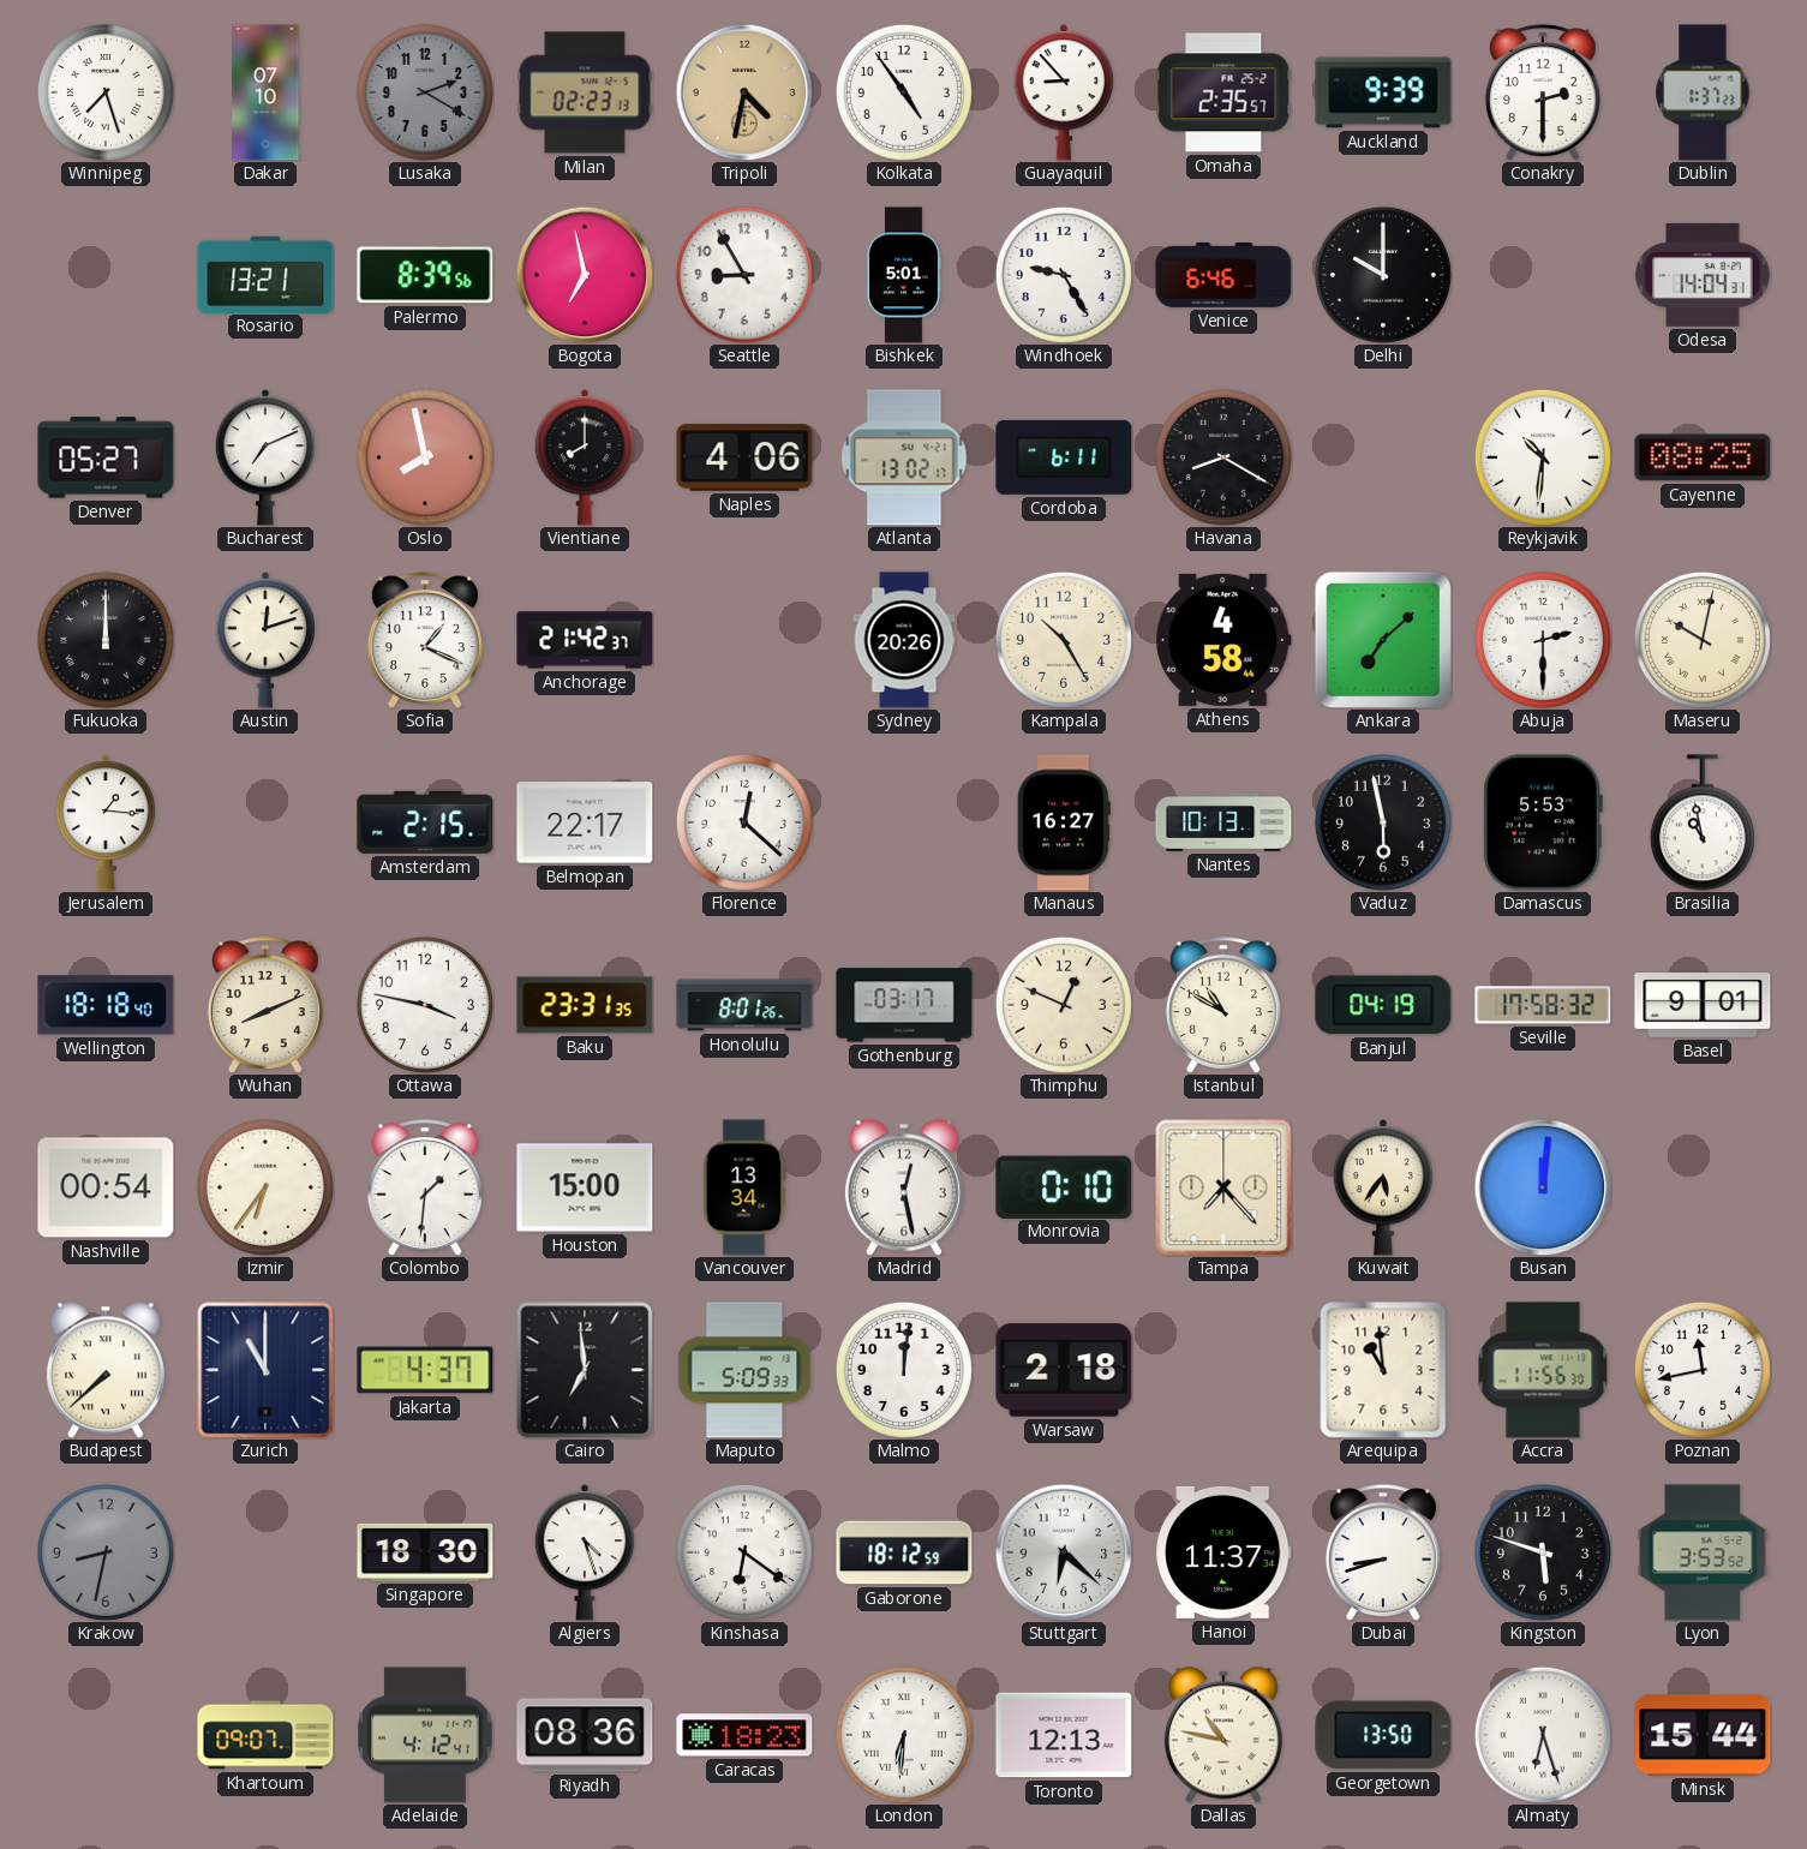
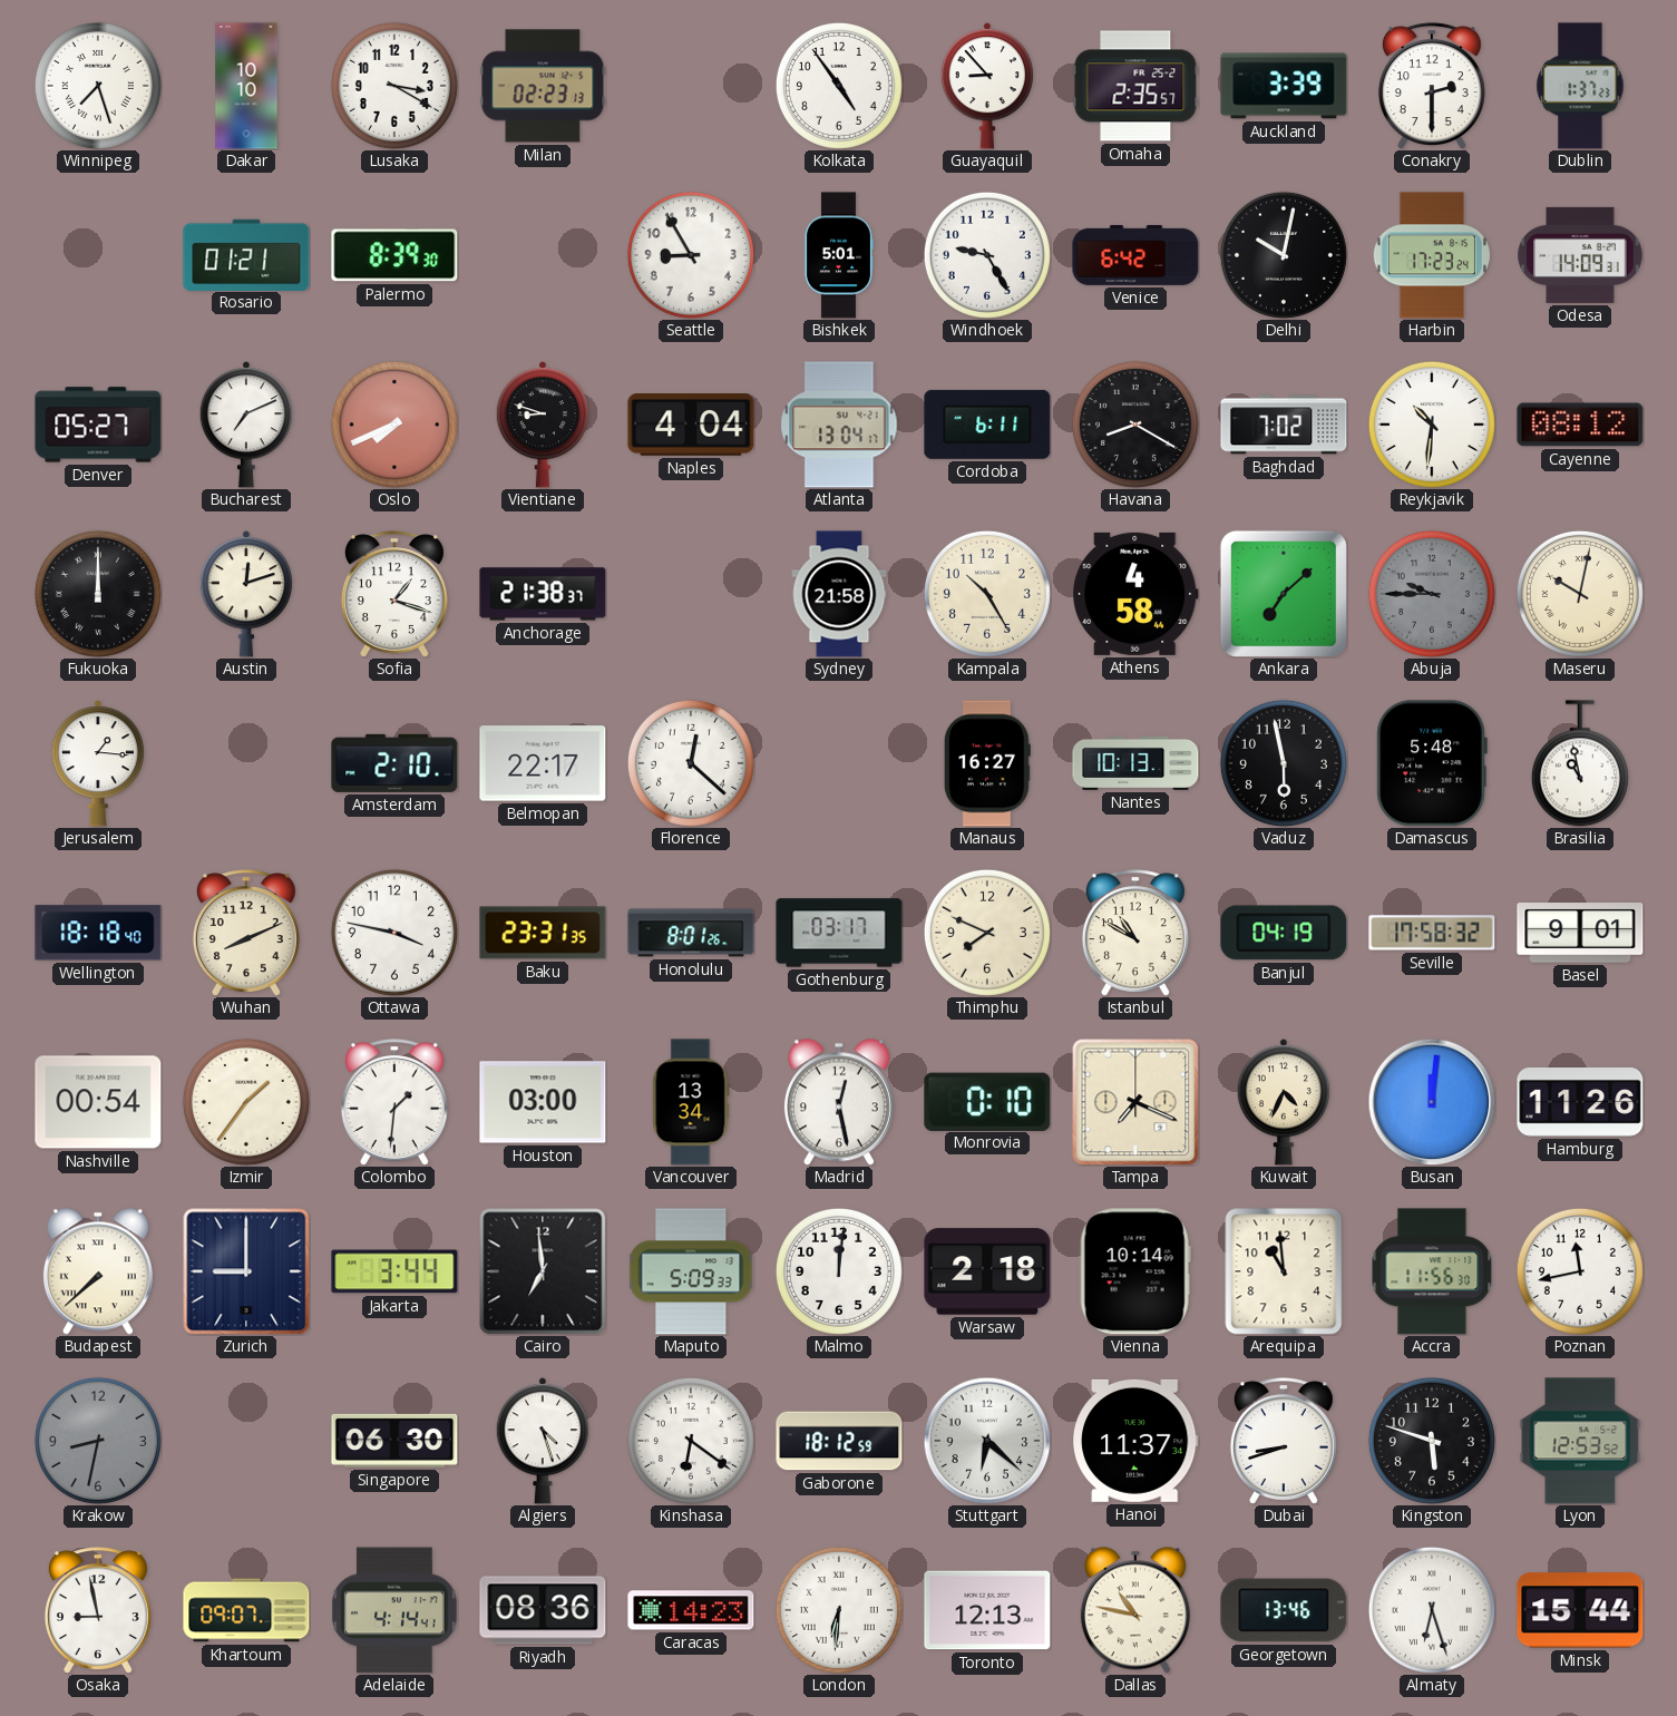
Dakar: 07:10 -> 10:10
Lusaka: 2:20 -> 3:20
Lusaka dial: grey -> white
Tripoli: 4:32 -> none
Auckland: 9:39 -> 3:39
Rosario: 13:21 -> 01:21
Palermo: 8:39:56 -> 8:39:30
Bogota: 6:58 -> none
Venice: 6:46 -> 6:42
Delhi: 10:00 -> 10:02
Harbin: none -> 17:23
Odesa: 14:04 -> 14:09
Oslo: 7:58 -> 7:41
Vientiane: 8:00 -> 8:48
Naples: 4:06 -> 4:04
Atlanta: 13:02 -> 13:04
Baghdad: none -> 7:02
Cayenne: 08:25 -> 08:12
Sofia: 1:19 -> 1:18
Anchorage: 21:42 -> 21:38
Sydney: 20:26 -> 21:58
Abuja: 2:30 -> 9:45
Abuja dial: white -> grey
Amsterdam: 2:15 -> 2:10
Damascus: 5:53 -> 5:48
Thimphu: 12:49 -> 7:49
Izmir: 6:36 -> 1:36
Houston: 15:00 -> 03:00
Tampa: 7:23 -> 7:19
Kuwait: 5:36 -> 4:34
Hamburg: none -> 11:26
Zurich: 11:00 -> 9:00
Jakarta: 4:37 -> 3:44
Vienna: none -> 10:14
Singapore: 18:30 -> 06:30
Lyon: 3:53 -> 12:53
Osaka: none -> 8:58
Adelaide: 4:12 -> 4:14
Caracas: 18:23 -> 14:23
Georgetown: 13:50 -> 13:46
